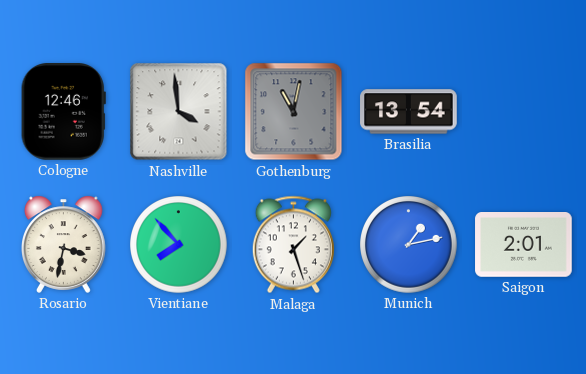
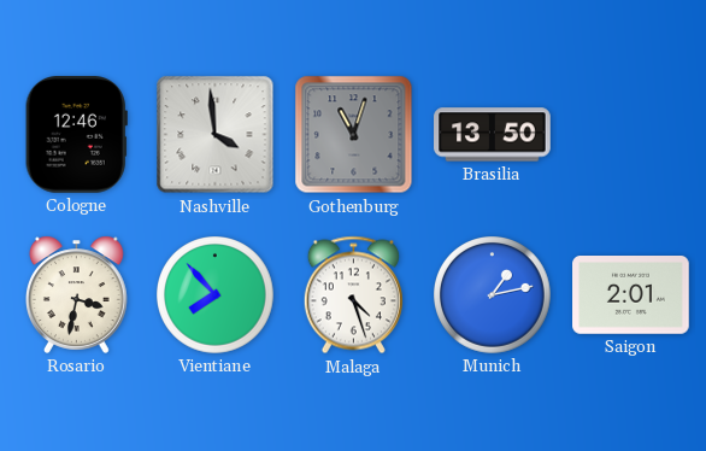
Gothenburg: 11:02 -> 11:03
Brasilia: 13:54 -> 13:50
Malaga: 1:27 -> 4:27
